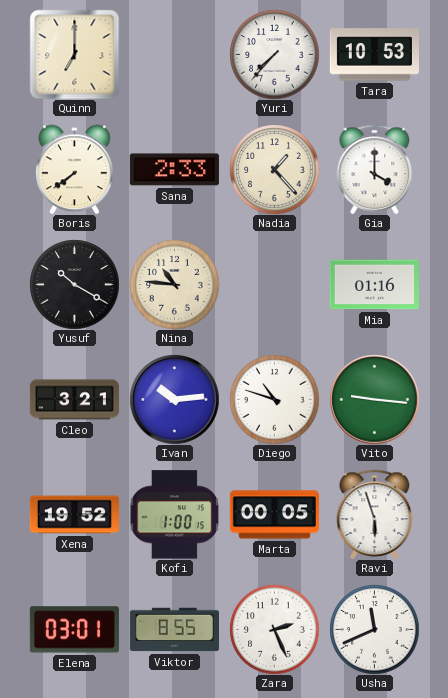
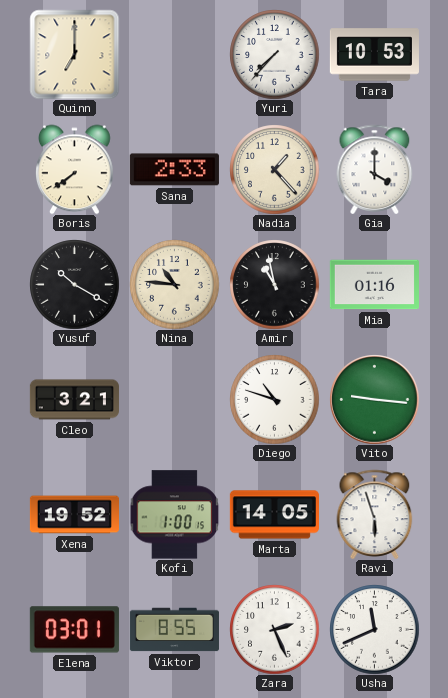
Amir: none -> 10:58
Ivan: 10:14 -> none
Marta: 00:05 -> 14:05
